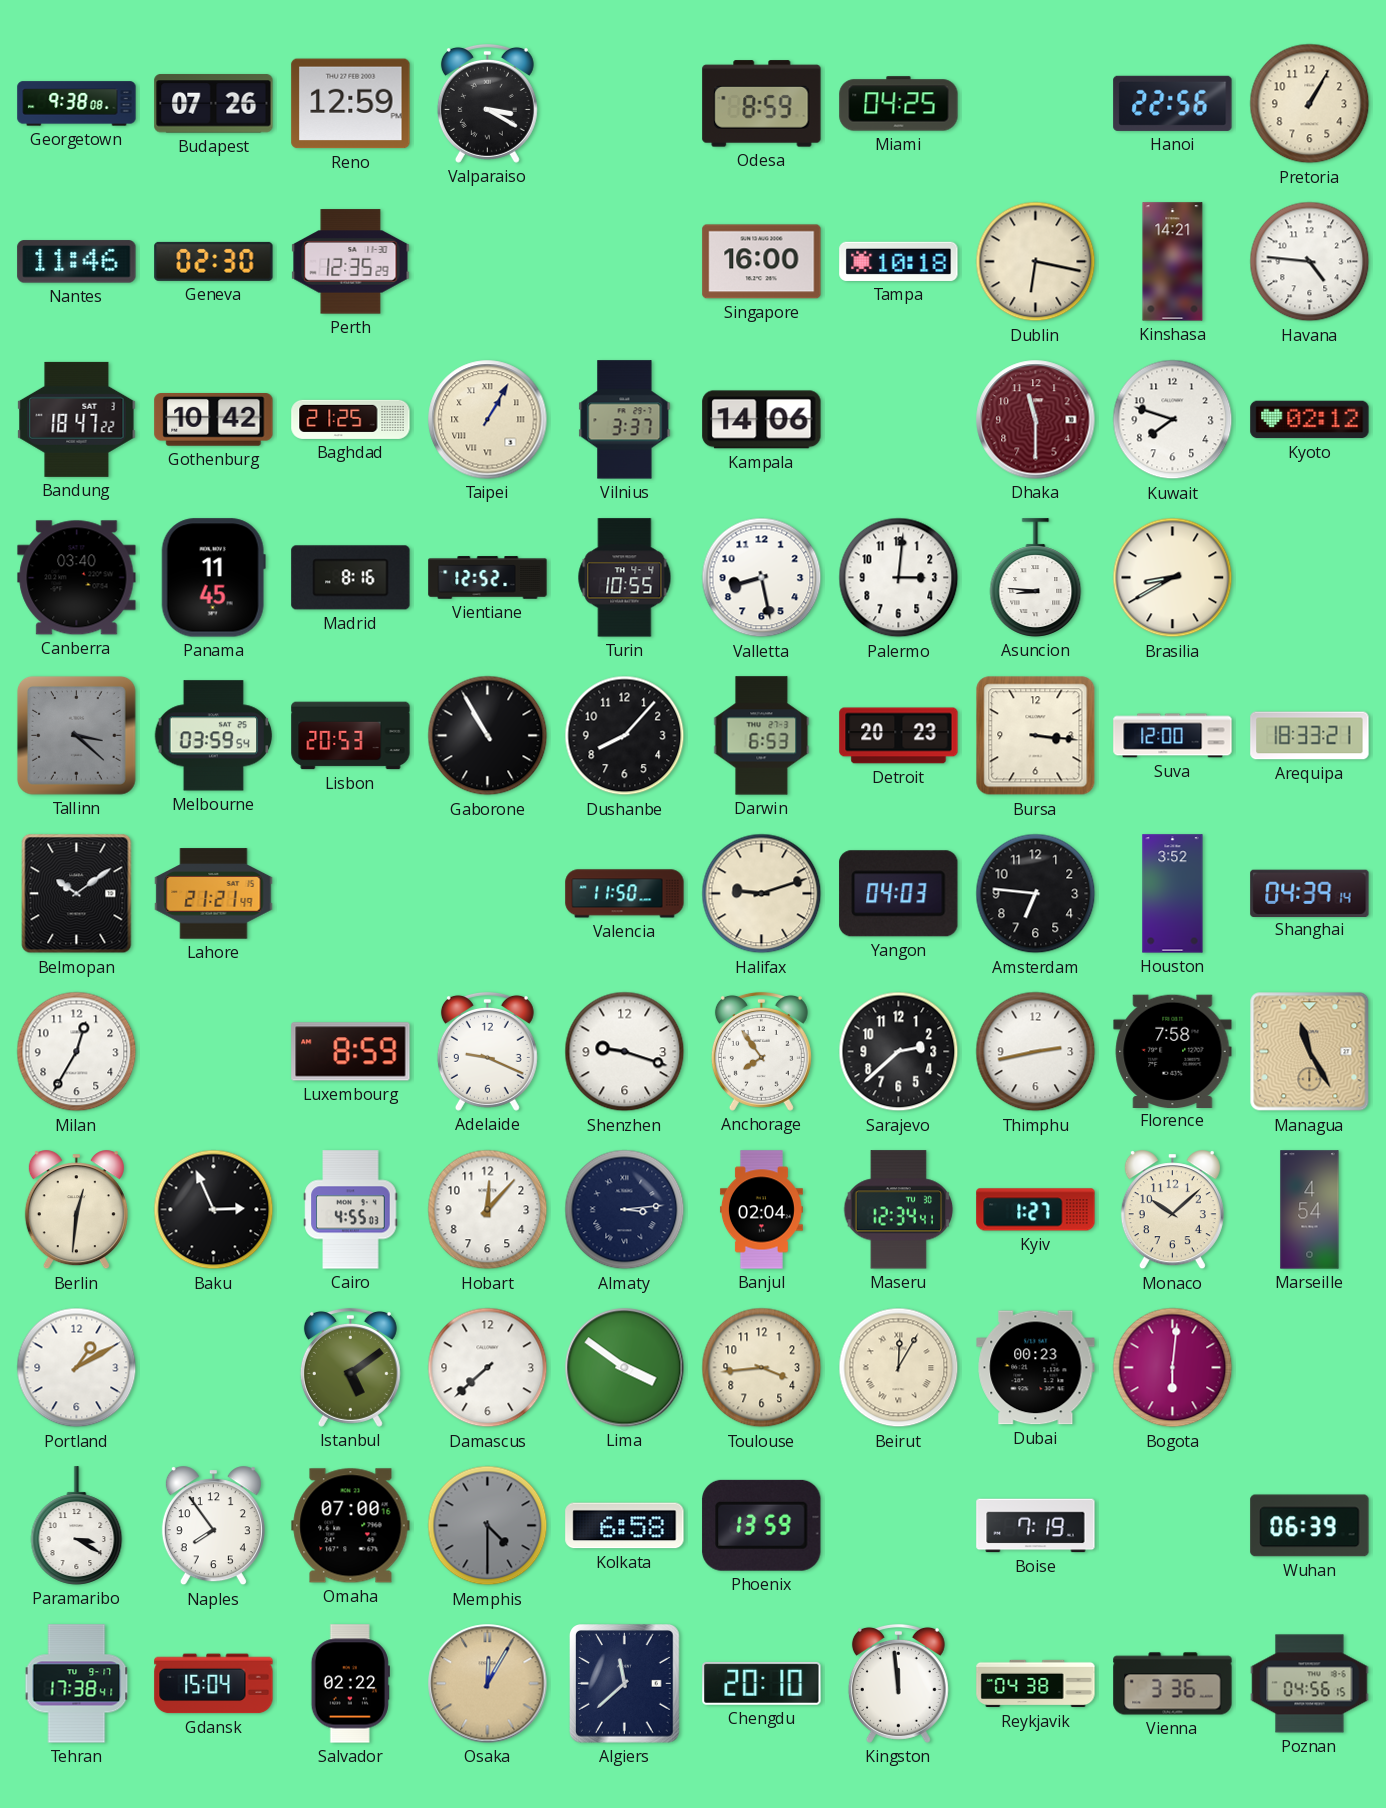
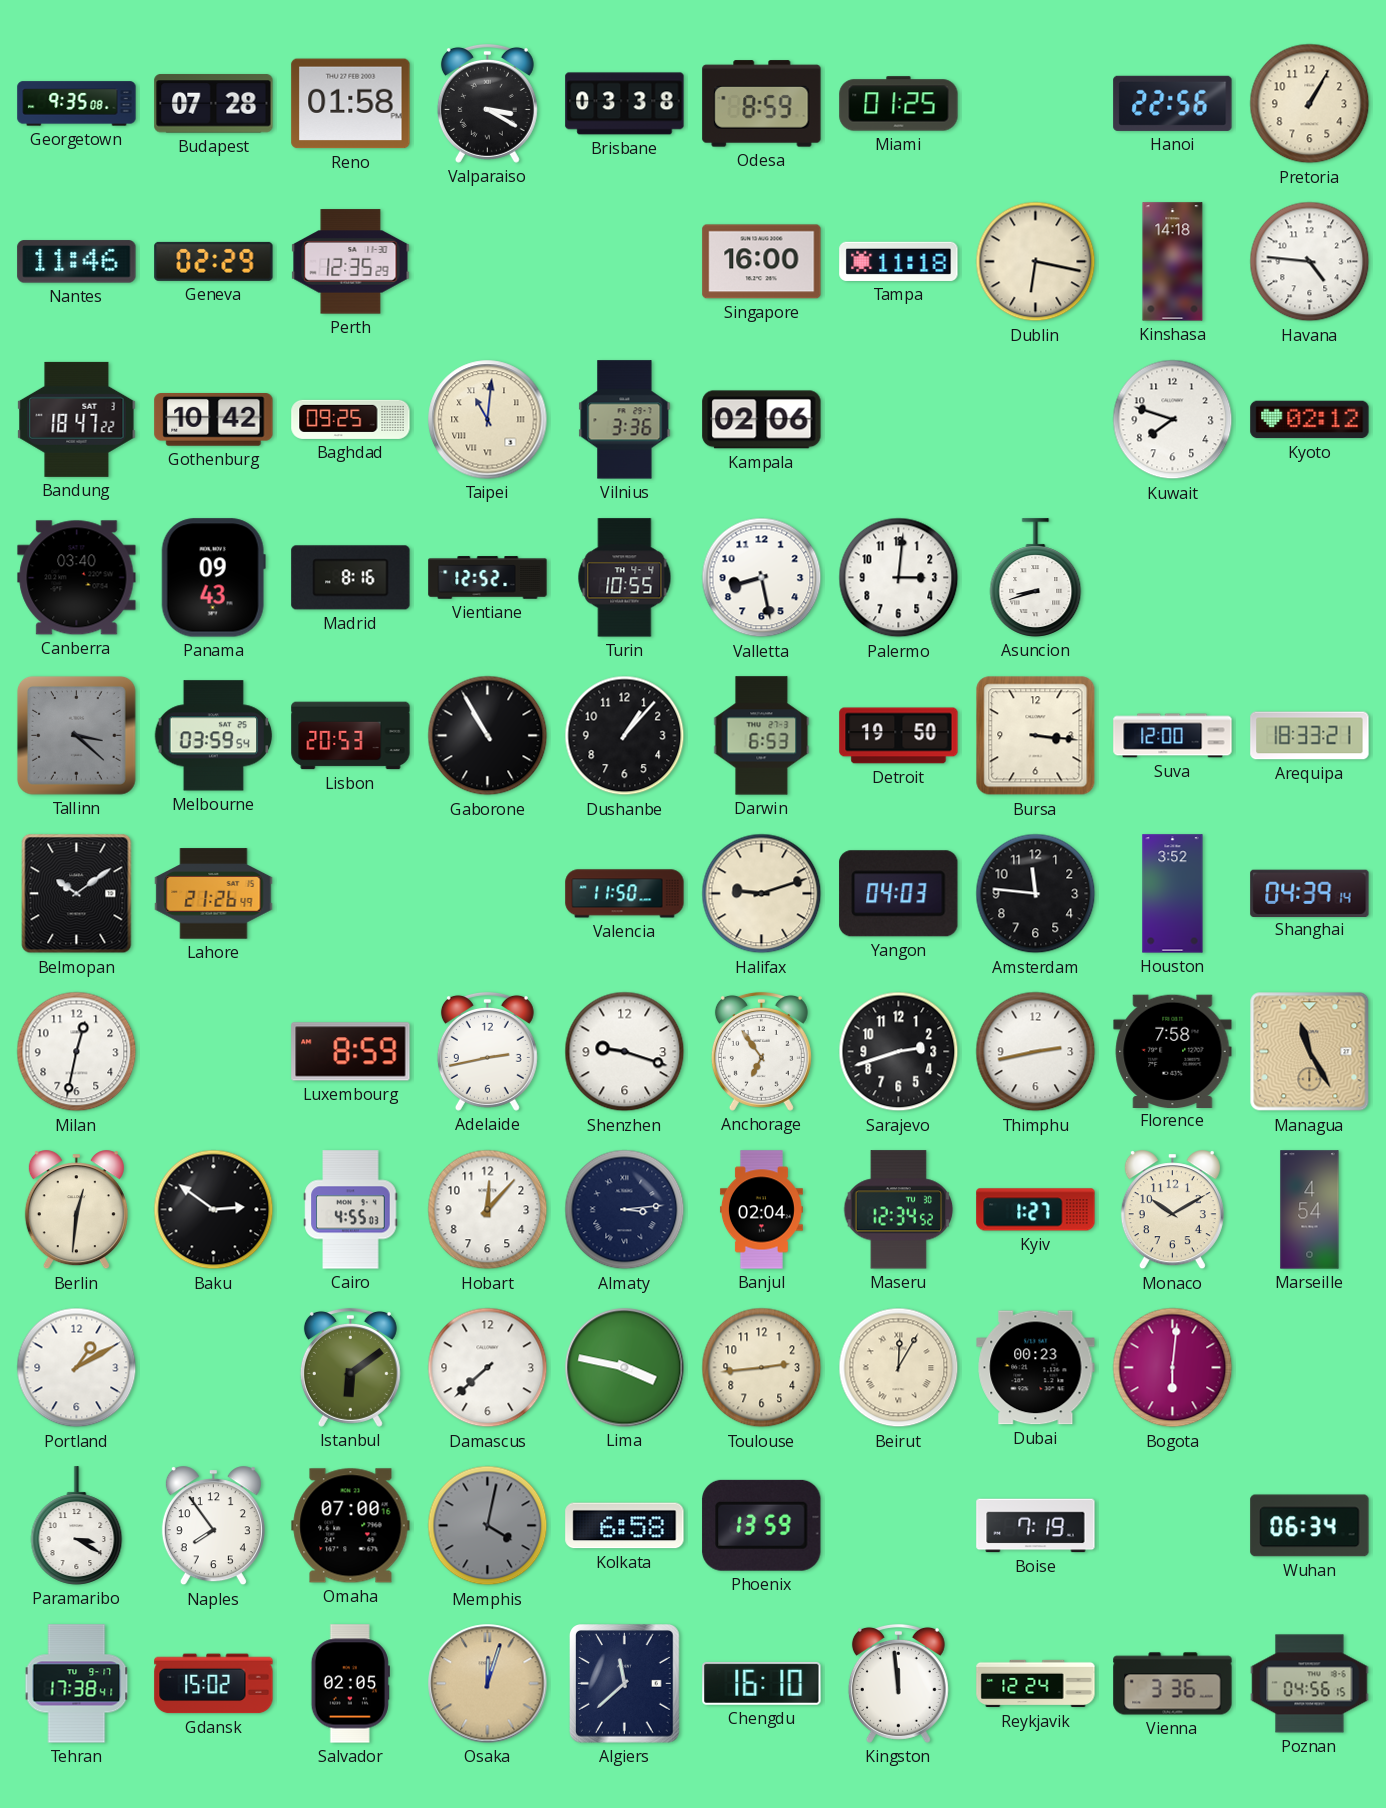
Georgetown: 9:38 -> 9:35
Budapest: 07:26 -> 07:28
Reno: 12:59 -> 01:58
Brisbane: none -> 03:38
Miami: 04:25 -> 01:25
Geneva: 02:30 -> 02:29
Tampa: 10:18 -> 11:18
Kinshasa: 14:21 -> 14:18
Baghdad: 21:25 -> 09:25
Taipei: 1:05 -> 11:01
Vilnius: 3:37 -> 3:36
Kampala: 14:06 -> 02:06
Dhaka: 11:30 -> none
Panama: 11:45 -> 09:43
Asuncion: 8:46 -> 8:42
Brasilia: 8:40 -> none
Dushanbe: 8:07 -> 1:07
Detroit: 20:23 -> 19:50
Lahore: 21:21 -> 21:26
Amsterdam: 6:46 -> 11:46
Milan: 12:35 -> 12:32
Adelaide: 9:19 -> 2:43
Anchorage: 7:54 -> 6:54
Sarajevo: 2:38 -> 2:42
Baku: 2:56 -> 2:51
Maseru: 12:34:41 -> 12:34:52
Monaco: 10:08 -> 10:10
Istanbul: 5:09 -> 6:09
Lima: 3:51 -> 3:47
Toulouse: 3:44 -> 2:44
Memphis: 4:30 -> 4:02
Wuhan: 06:39 -> 06:34
Gdansk: 15:04 -> 15:02
Salvador: 02:22 -> 02:05
Osaka: 12:05 -> 12:03
Chengdu: 20:10 -> 16:10
Reykjavik: 04:38 -> 12:24
